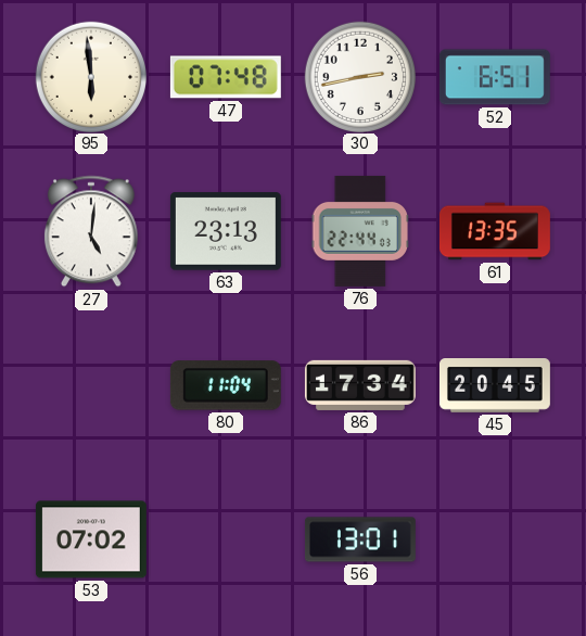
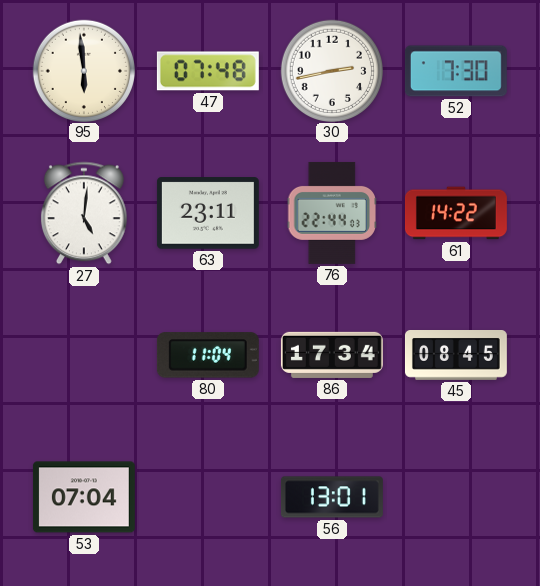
52: 6:51 -> 7:30
63: 23:13 -> 23:11
61: 13:35 -> 14:22
45: 20:45 -> 08:45
53: 07:02 -> 07:04
